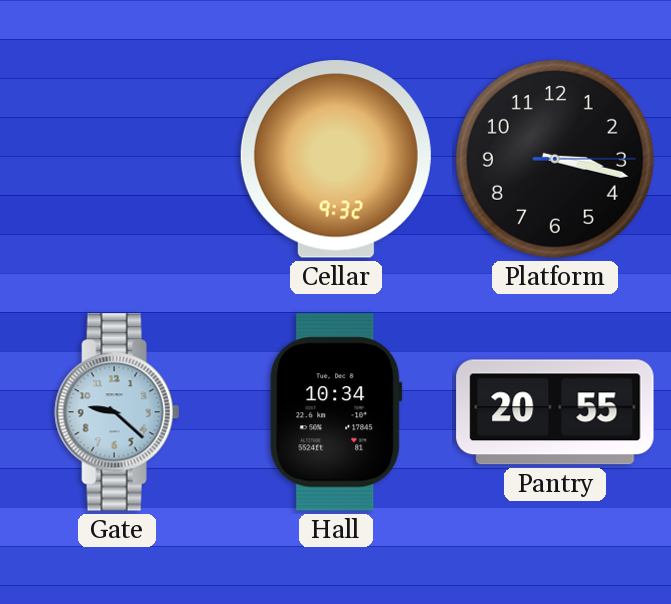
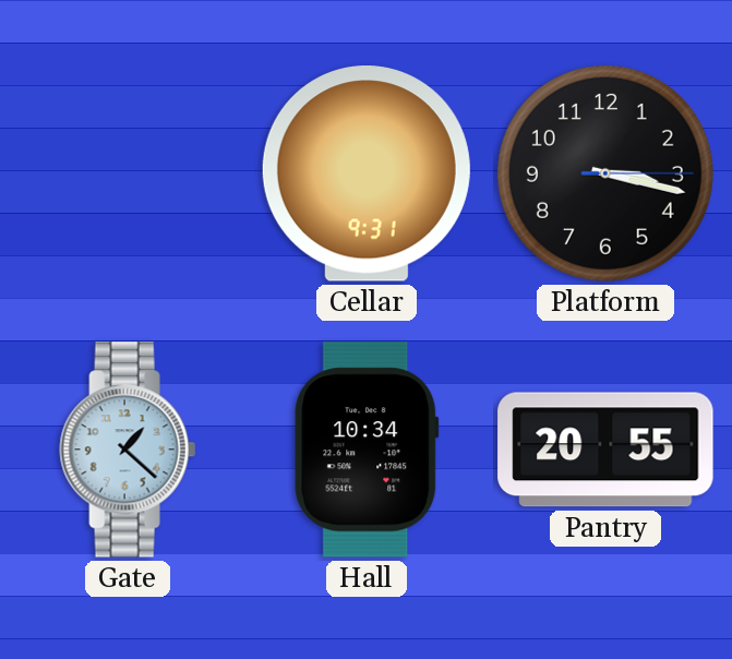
Cellar: 9:32 -> 9:31
Gate: 9:22 -> 1:22
